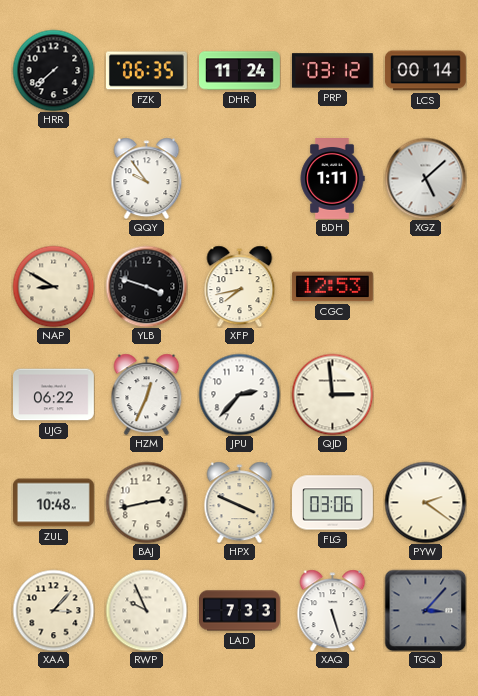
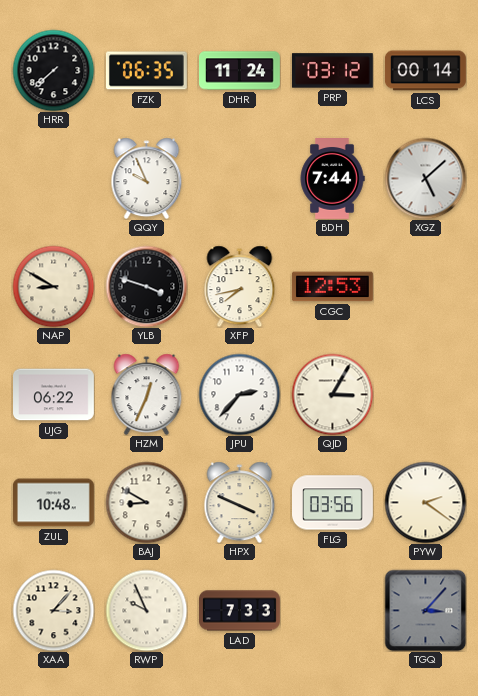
QQY: 9:54 -> 9:56
BDH: 1:11 -> 7:44
QJD: 2:59 -> 3:05
BAJ: 2:43 -> 8:50
FLG: 03:06 -> 03:56
XAQ: 5:27 -> none
